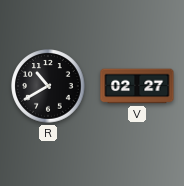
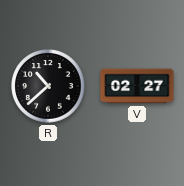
R: 10:40 -> 10:38
